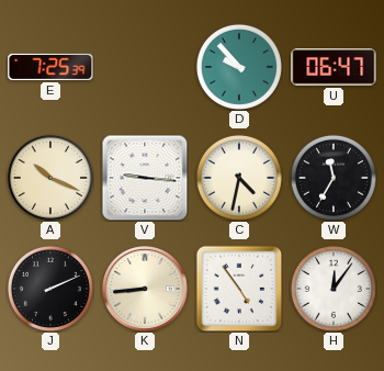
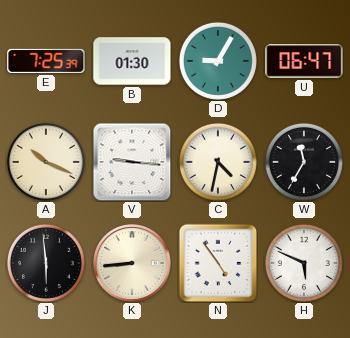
B: none -> 01:30
D: 9:53 -> 9:05
J: 2:11 -> 5:59
H: 12:06 -> 5:49
